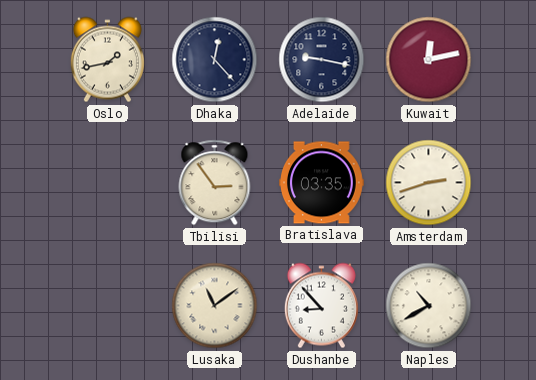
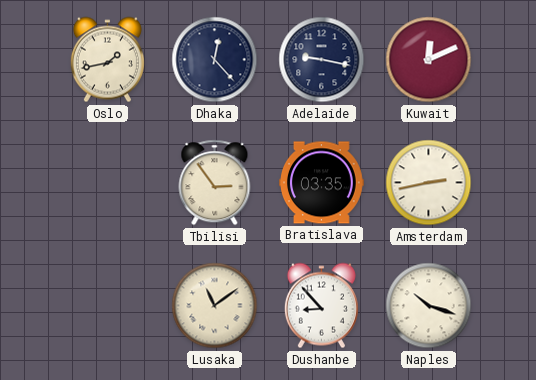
Kuwait: 12:13 -> 12:11
Amsterdam: 2:42 -> 2:43
Naples: 10:40 -> 10:18
